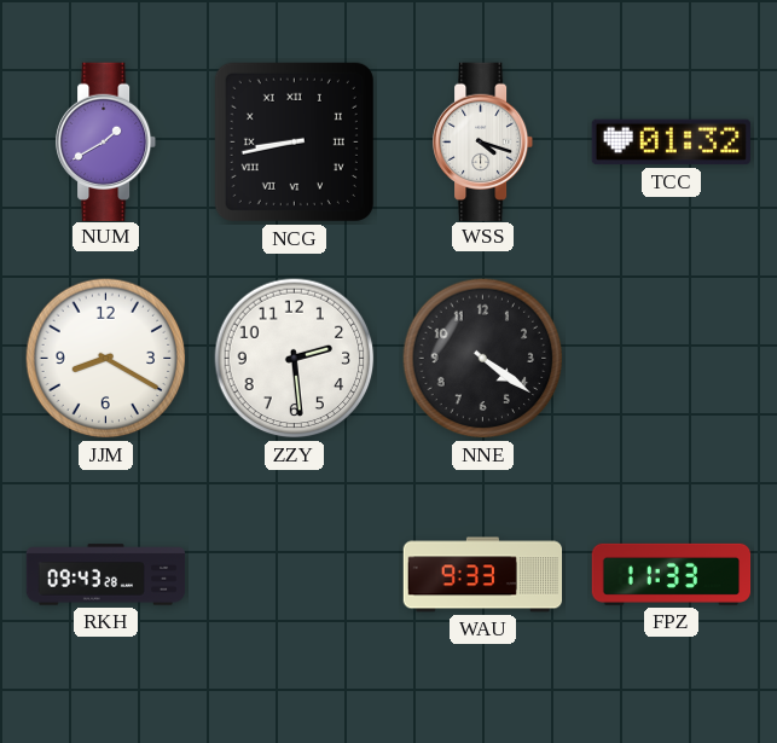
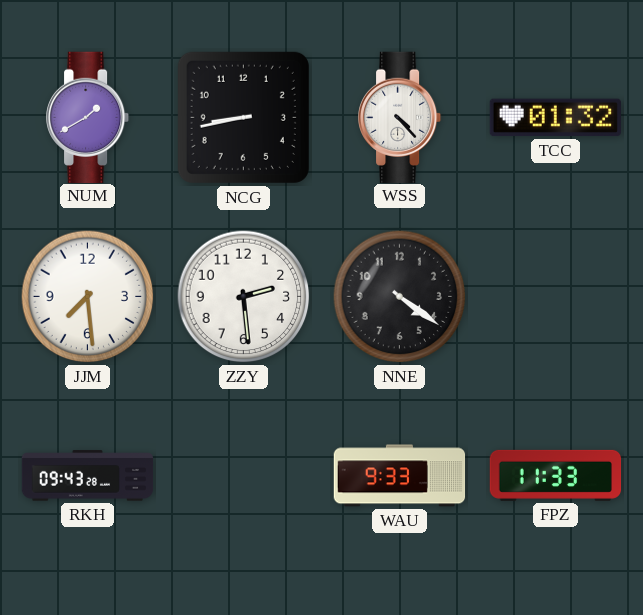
NCG numerals: Roman -> Arabic
WSS: 4:18 -> 4:23
JJM: 8:20 -> 7:29
